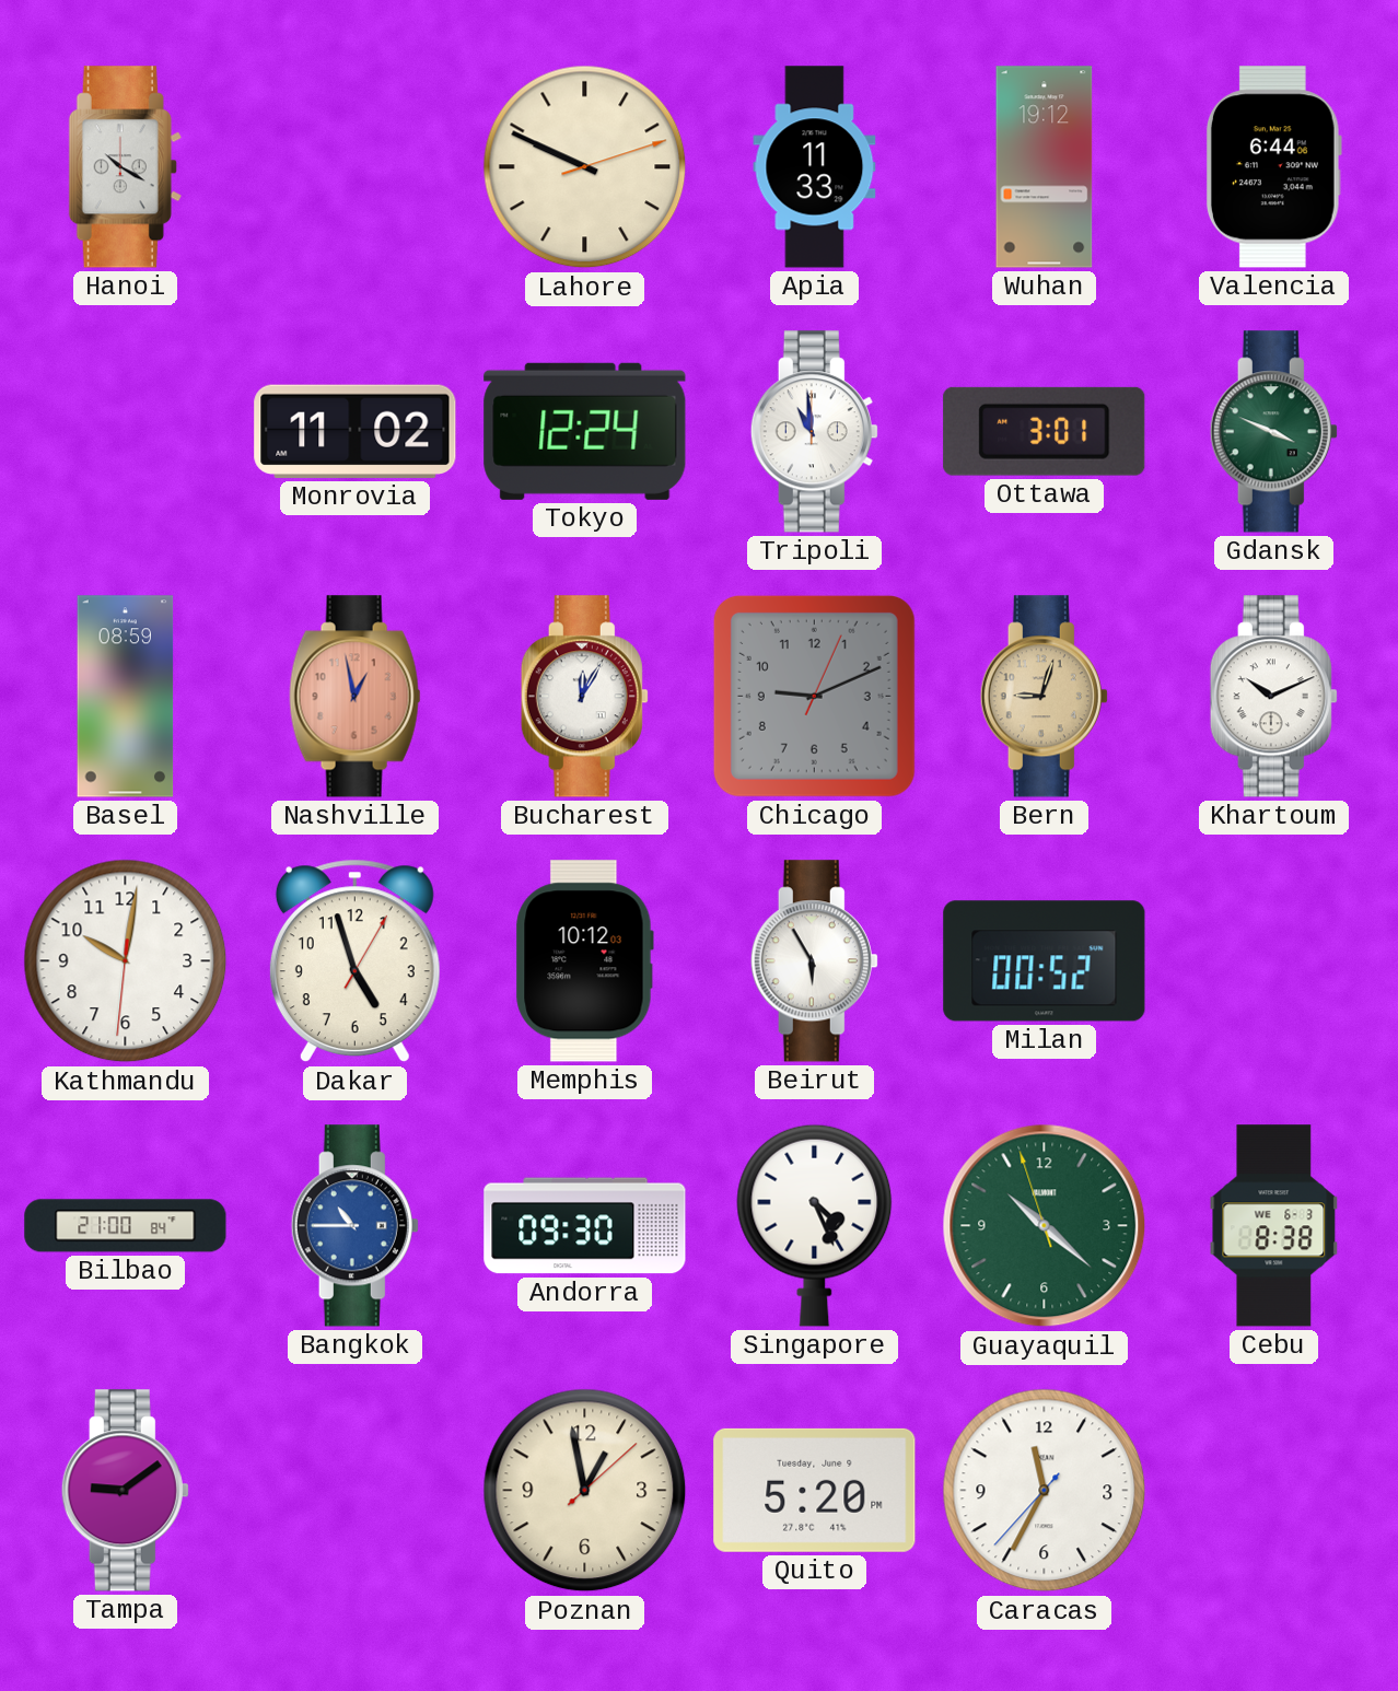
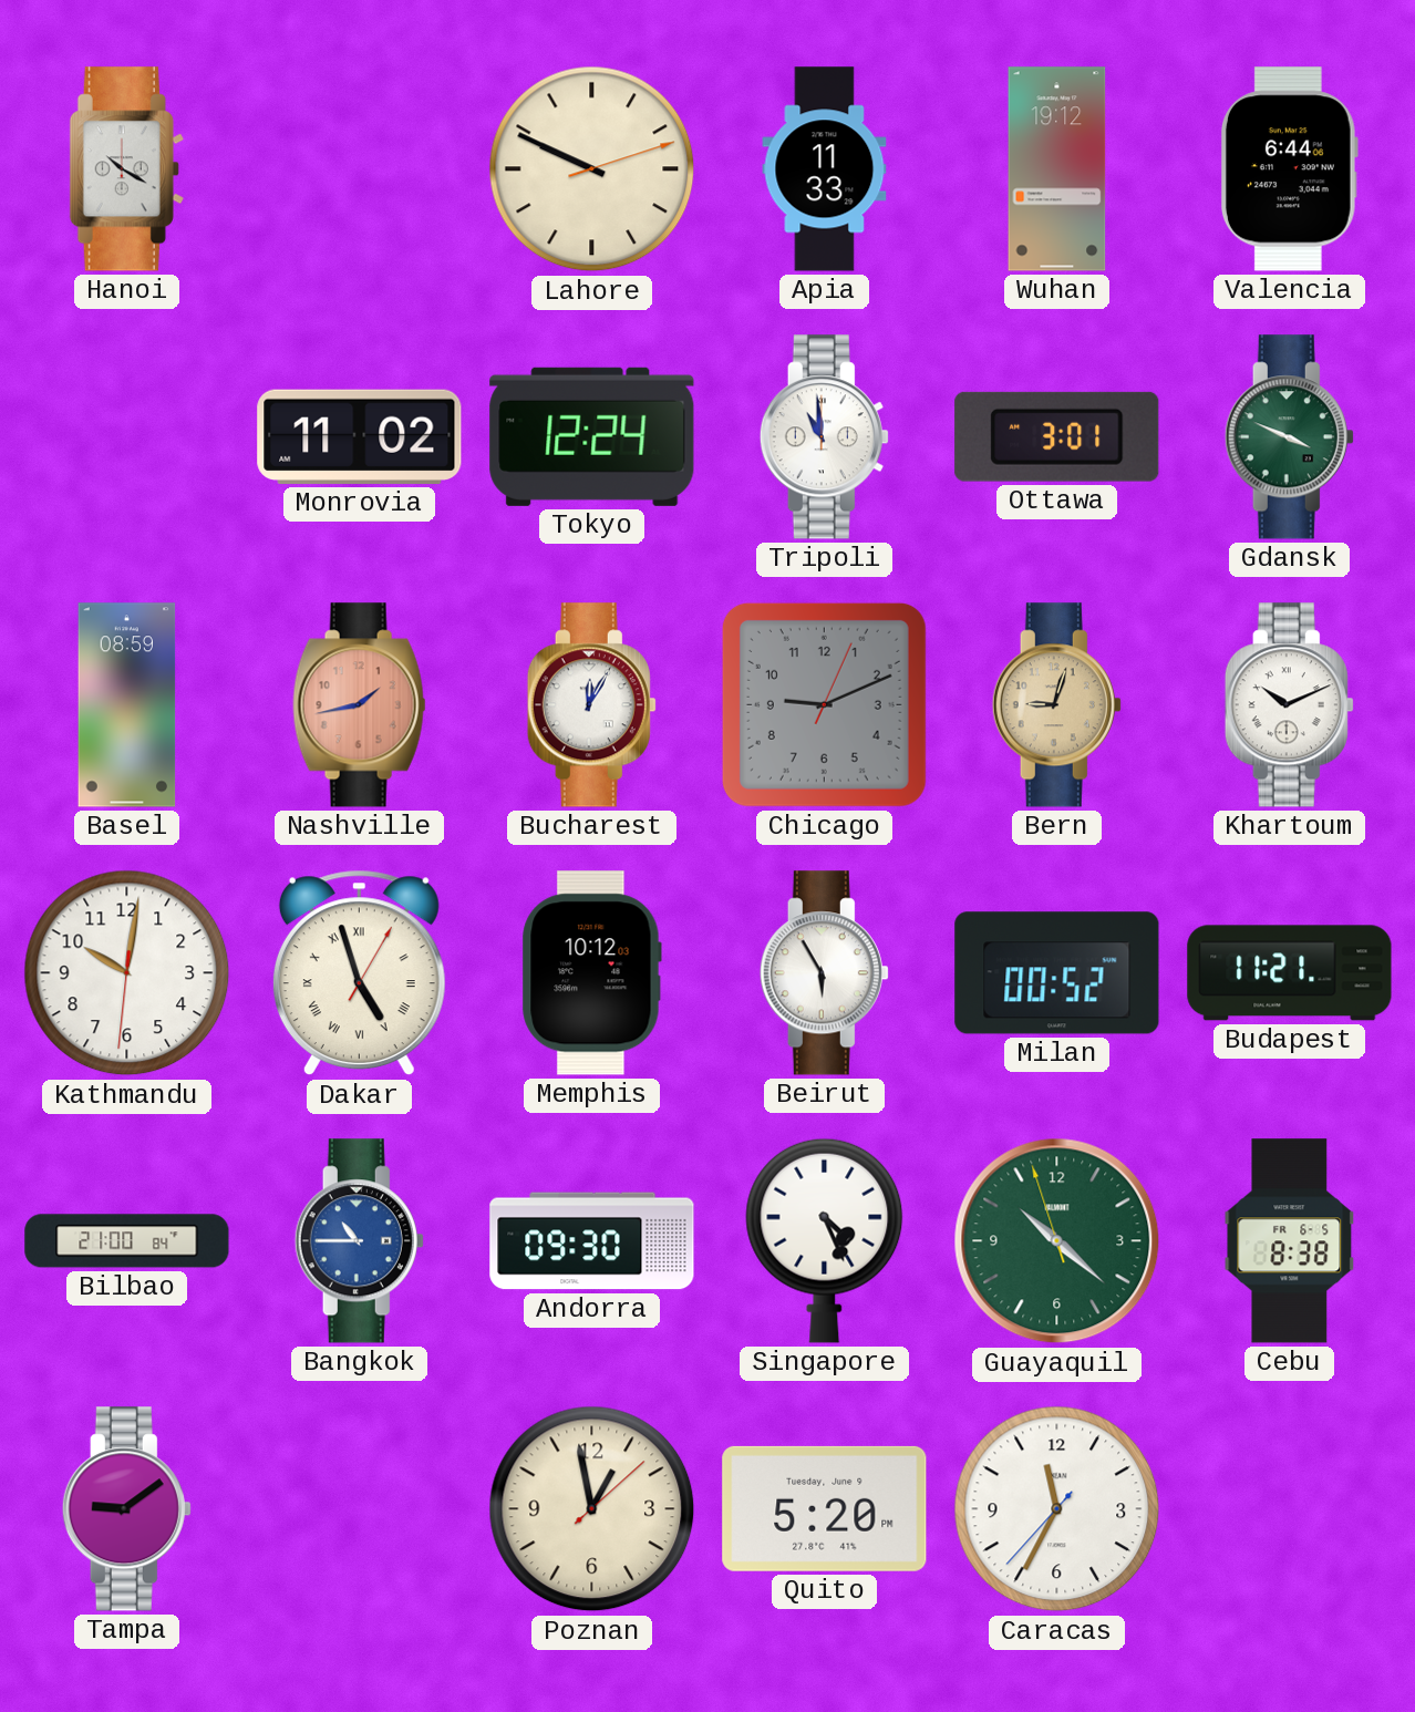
Nashville: 12:58 -> 1:43
Dakar numerals: Arabic -> Roman
Budapest: none -> 11:21
Cebu date: WE 6-3 -> FR 6-5
